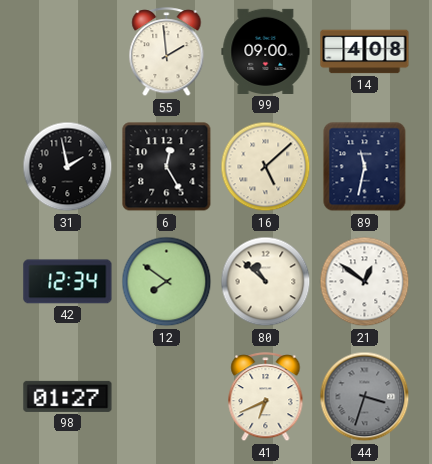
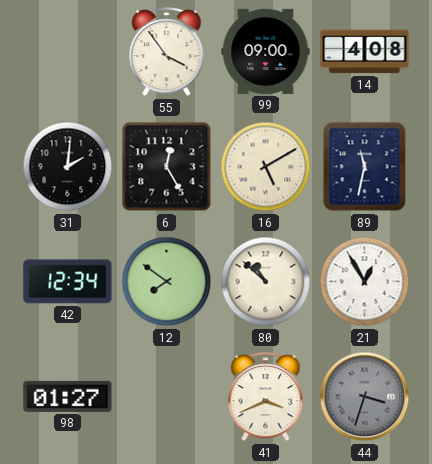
55: 1:59 -> 3:54
31: 1:58 -> 2:01
16: 5:08 -> 5:10
21: 12:51 -> 12:55
41: 6:41 -> 3:41
